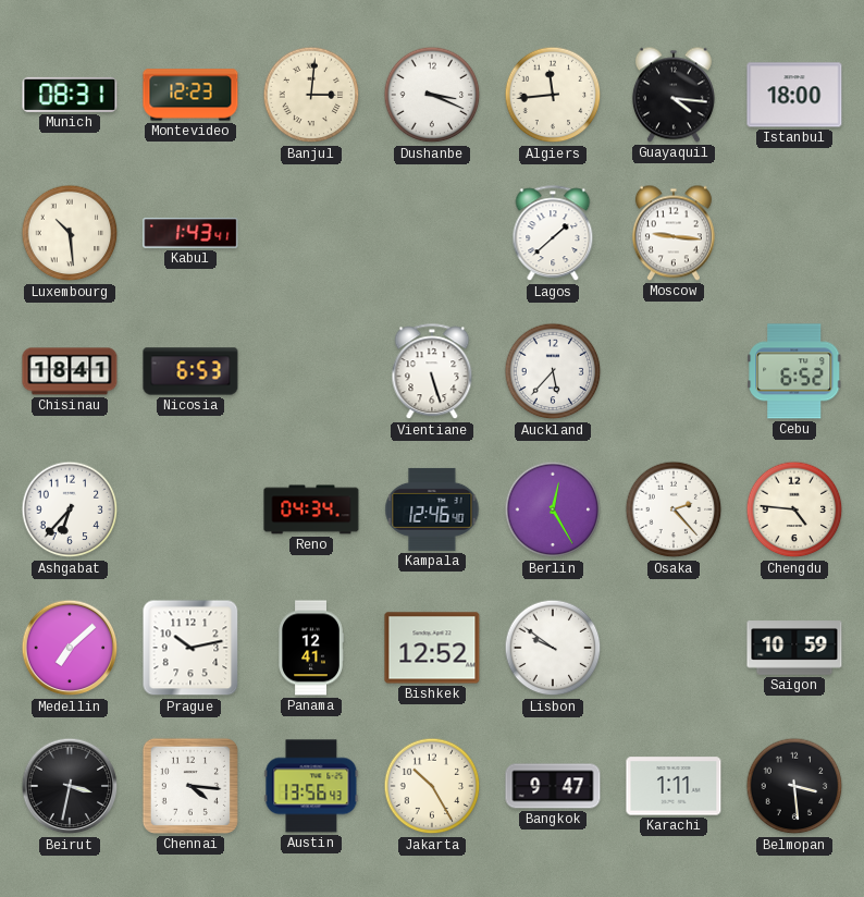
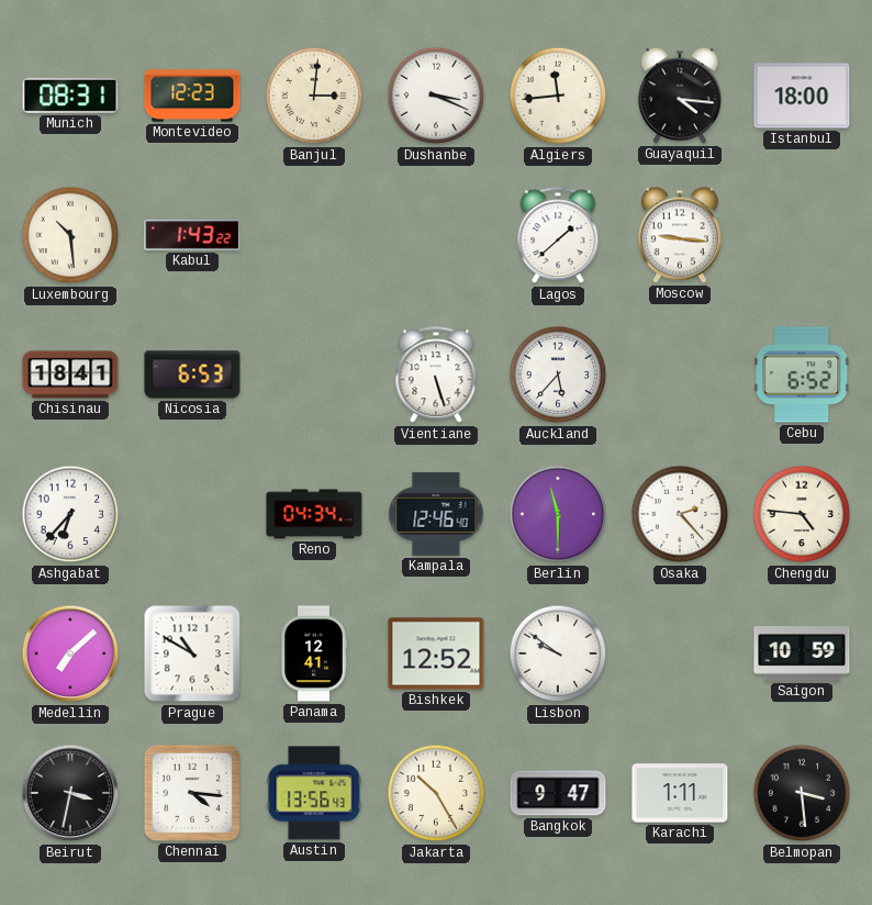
Kabul: 1:43:41 -> 1:43:22
Berlin: 12:25 -> 11:30
Prague: 10:13 -> 10:50
